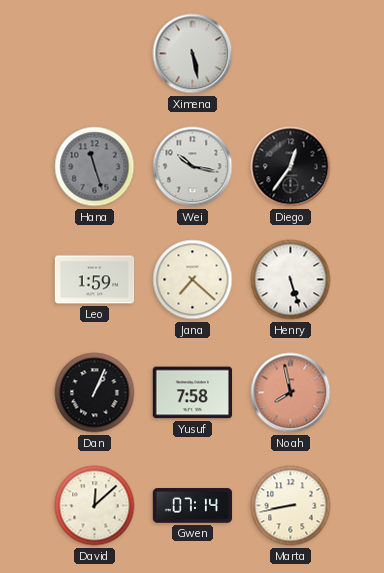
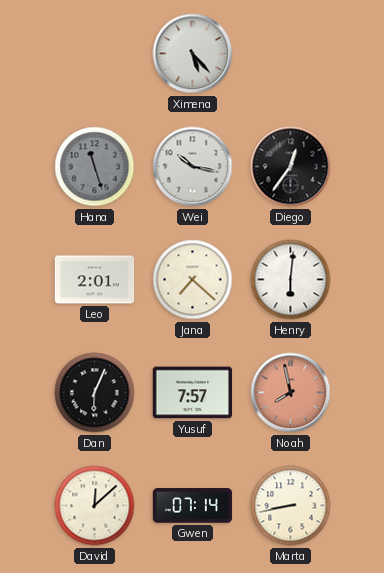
Ximena: 5:28 -> 5:23
Leo: 1:59 -> 2:01
Henry: 5:27 -> 6:01
Dan: 1:04 -> 6:04
Yusuf: 7:58 -> 7:57
